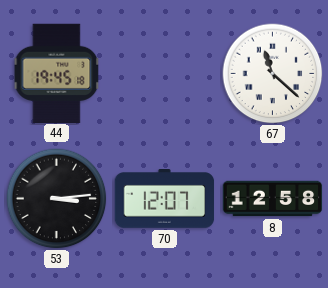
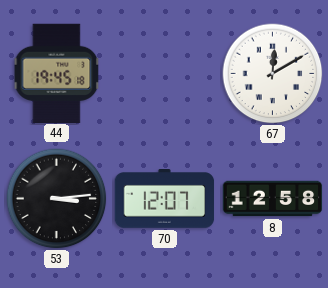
67: 11:22 -> 12:10
